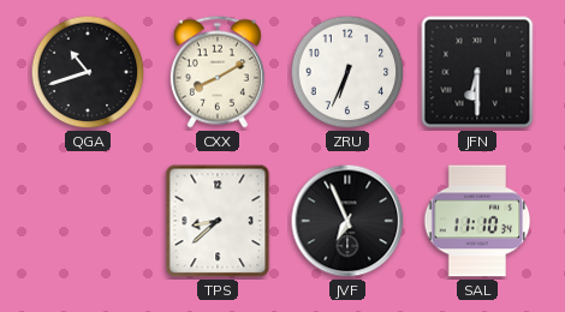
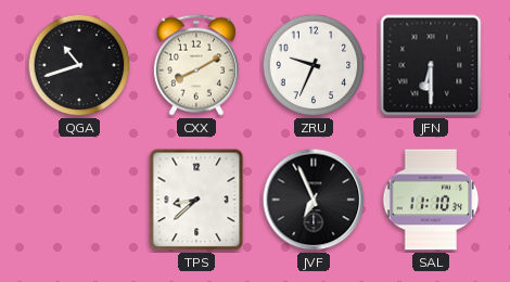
ZRU: 6:34 -> 9:34
